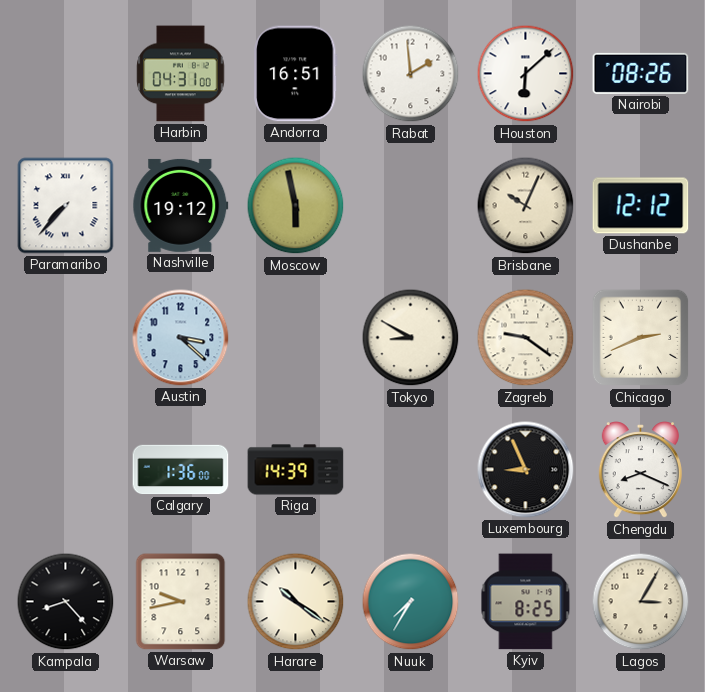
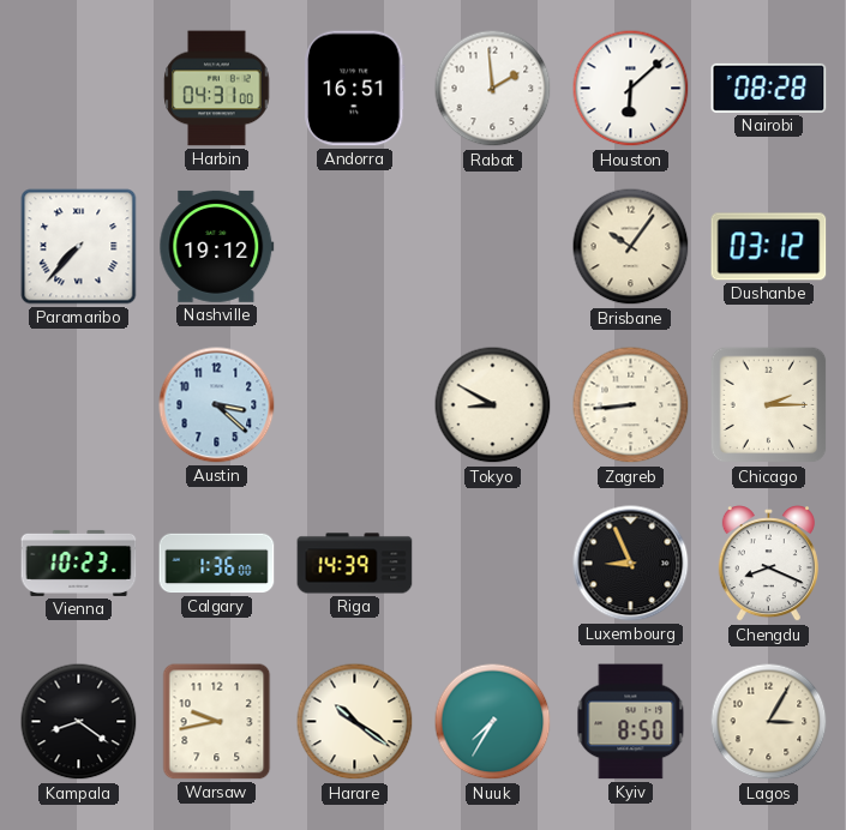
Nairobi: 08:26 -> 08:28
Moscow: 5:58 -> none
Brisbane: 10:04 -> 10:06
Dushanbe: 12:12 -> 03:12
Zagreb: 9:21 -> 8:44
Chicago: 2:41 -> 2:15
Vienna: none -> 10:23
Kampala: 8:23 -> 8:21
Kyiv: 8:25 -> 8:50
